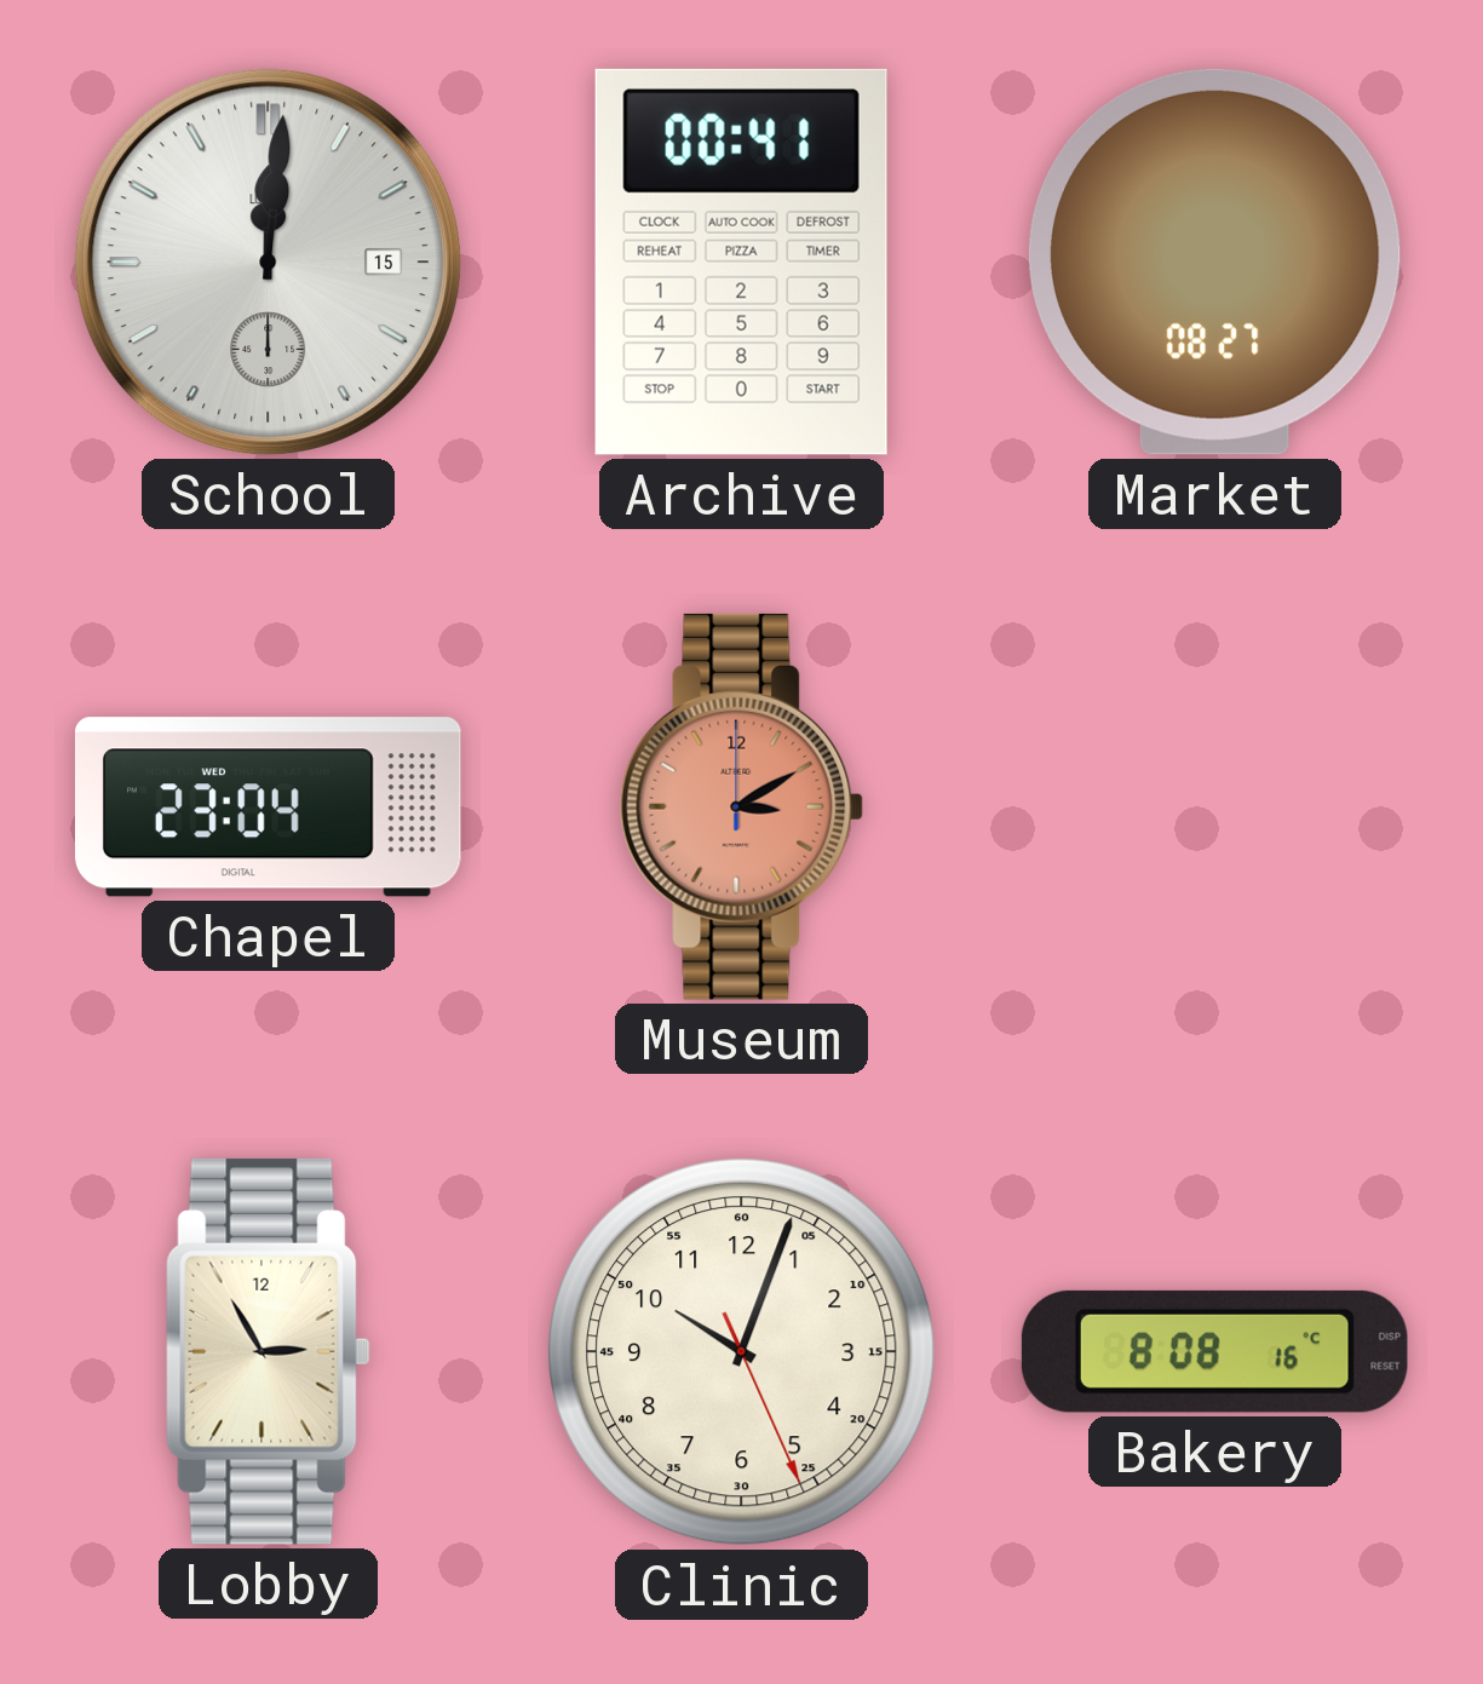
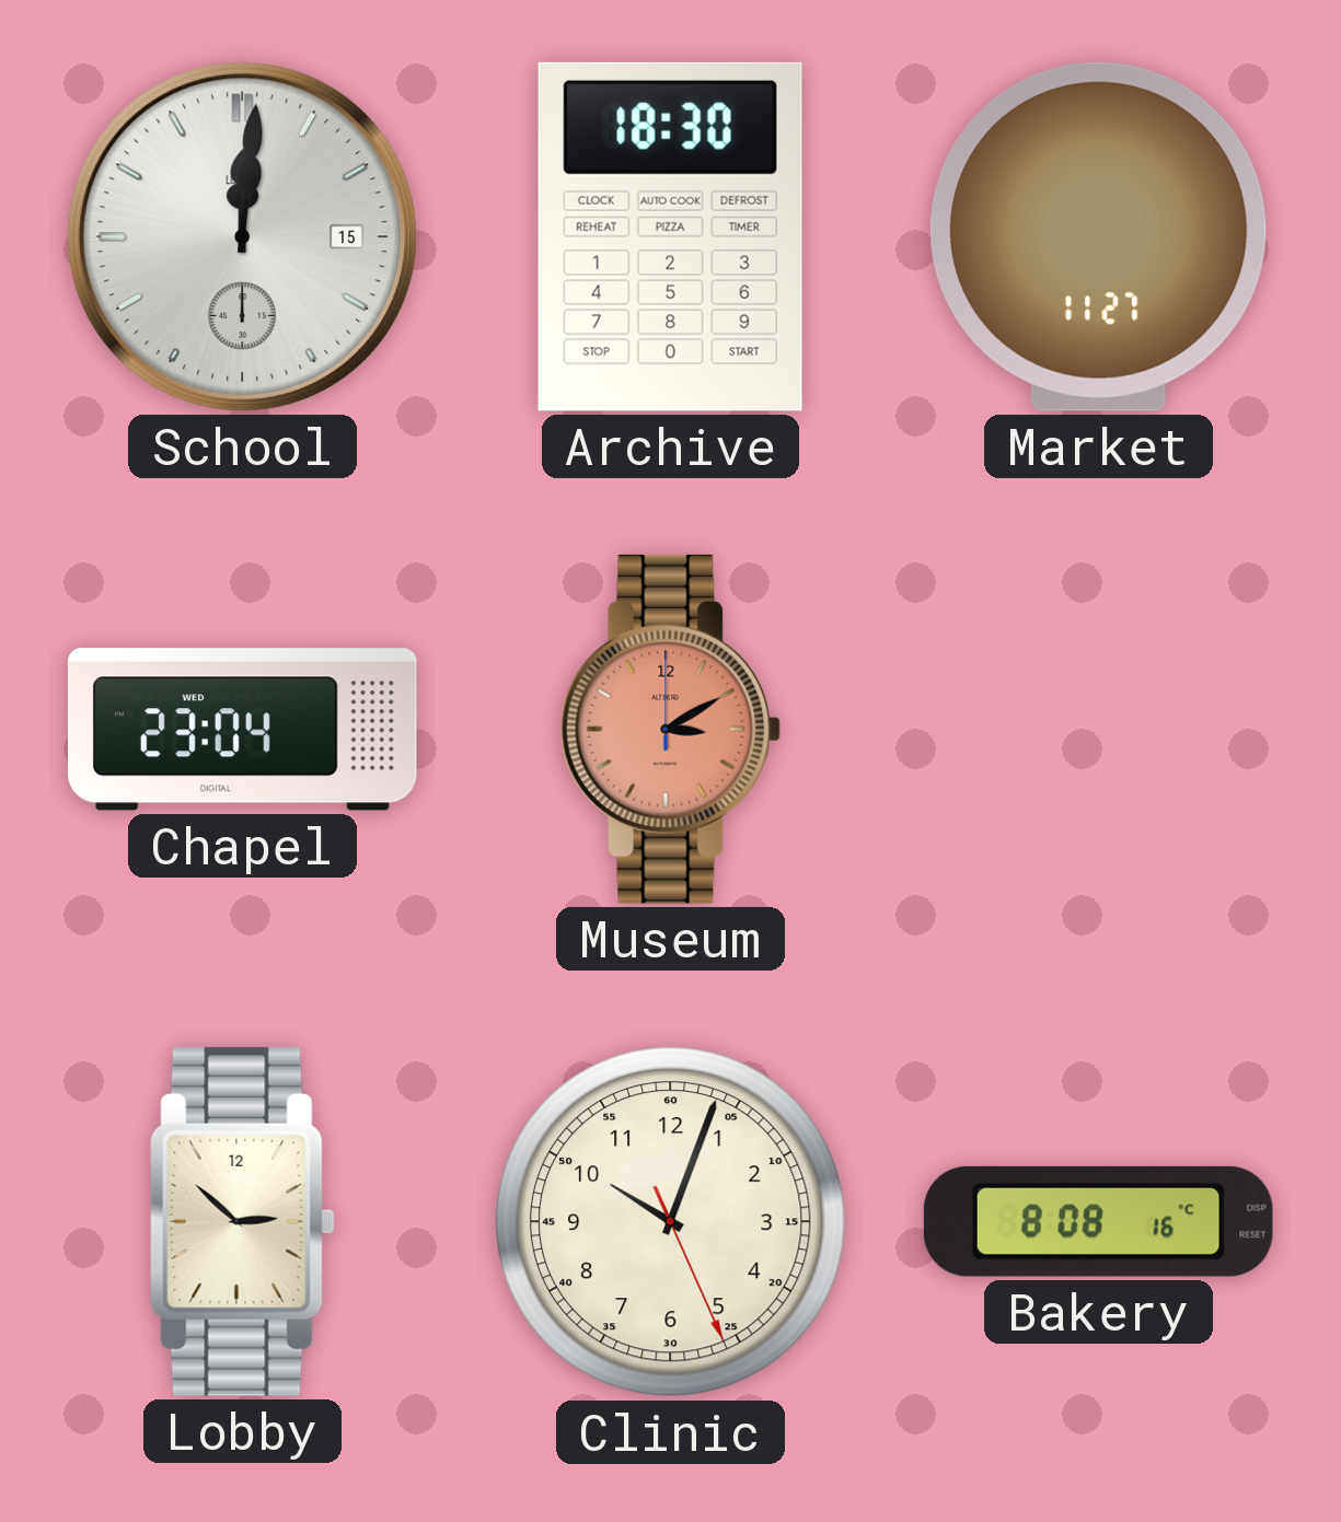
Archive: 00:41 -> 18:30
Market: 08:27 -> 11:27
Lobby: 2:55 -> 2:52
